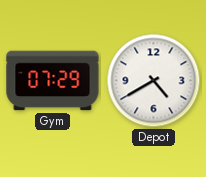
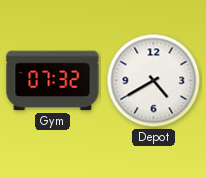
Gym: 07:29 -> 07:32
